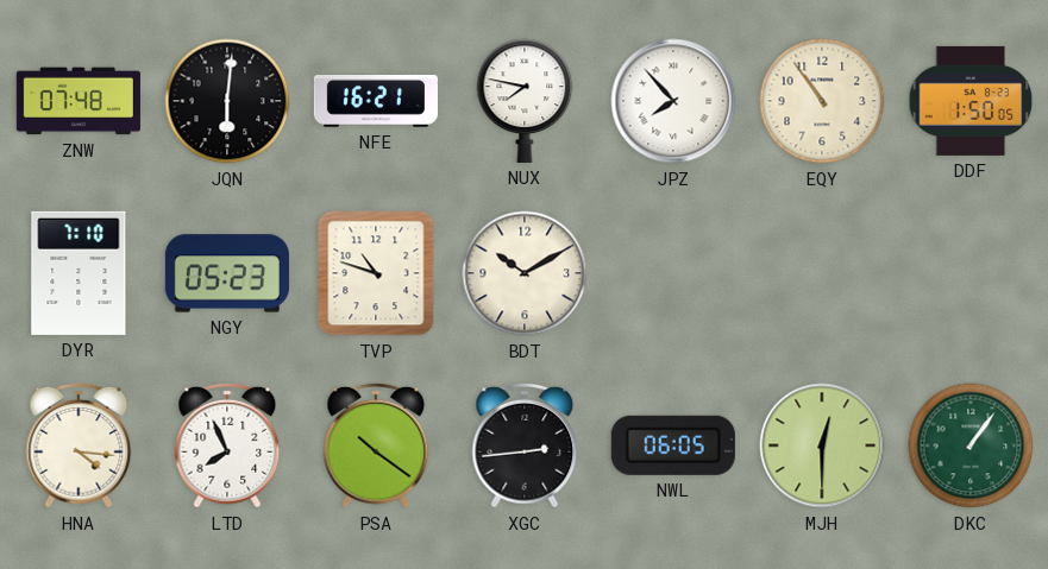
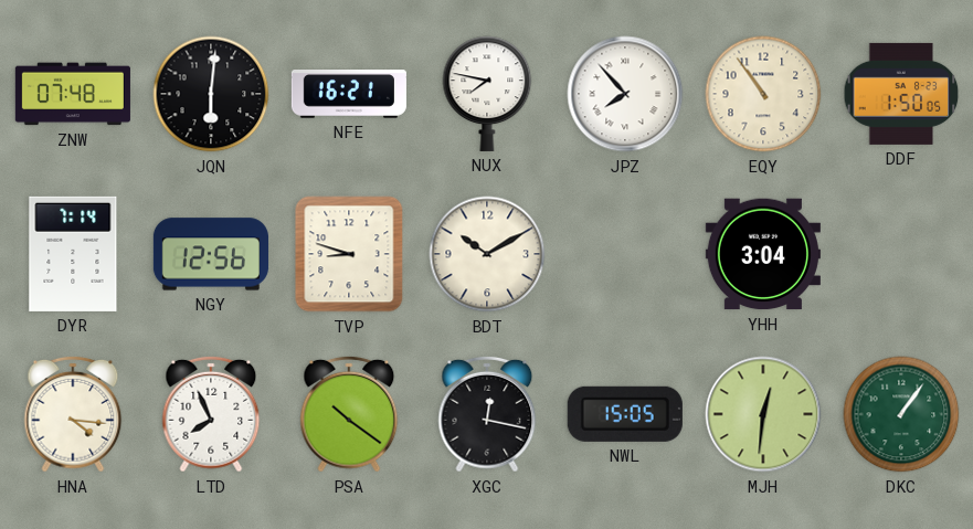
DYR: 7:10 -> 7:14
NGY: 05:23 -> 12:56
TVP: 10:48 -> 8:48
YHH: none -> 3:04
XGC: 2:44 -> 12:17
NWL: 06:05 -> 15:05
MJH: 12:30 -> 12:31
